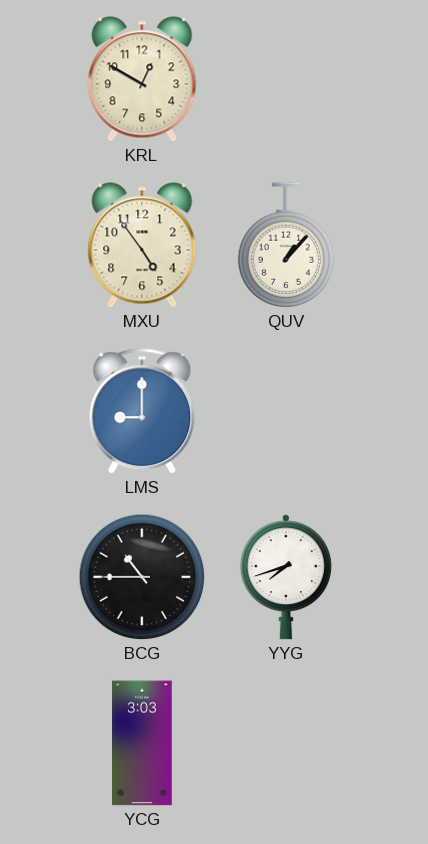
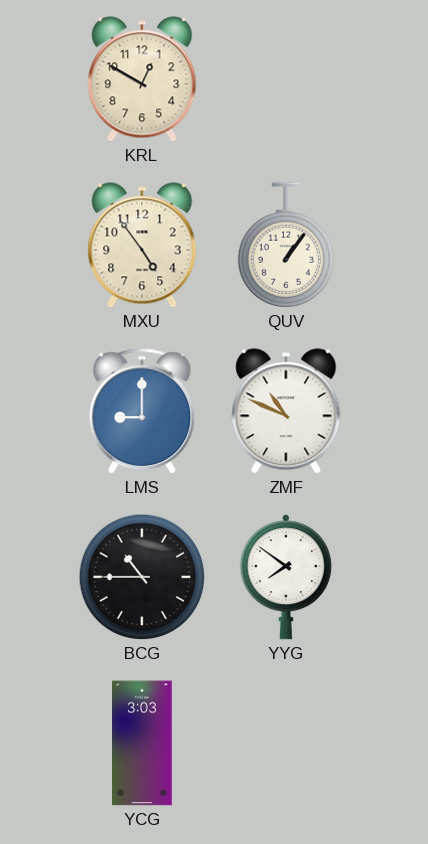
QUV: 1:07 -> 1:06
ZMF: none -> 10:49
YYG: 7:42 -> 7:51
